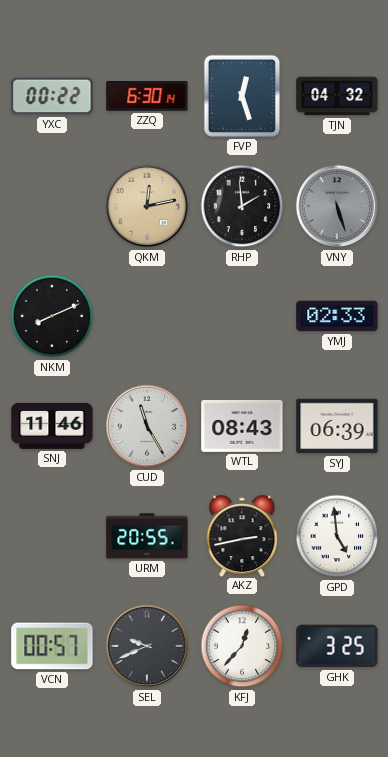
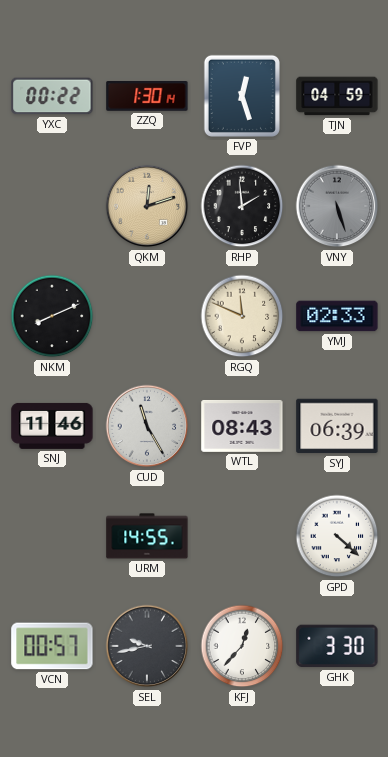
ZZQ: 6:30 -> 1:30
TJN: 04:32 -> 04:59
QKM: 12:13 -> 12:12
RGQ: none -> 11:49
URM: 20:55 -> 14:55
AKZ: 2:43 -> none
GPD: 4:59 -> 4:22
SEL: 9:41 -> 9:43
GHK: 3:25 -> 3:30
